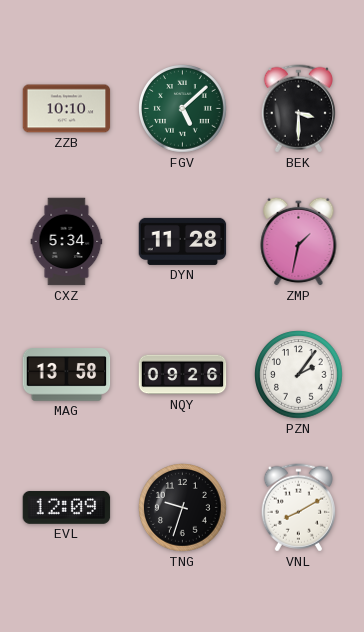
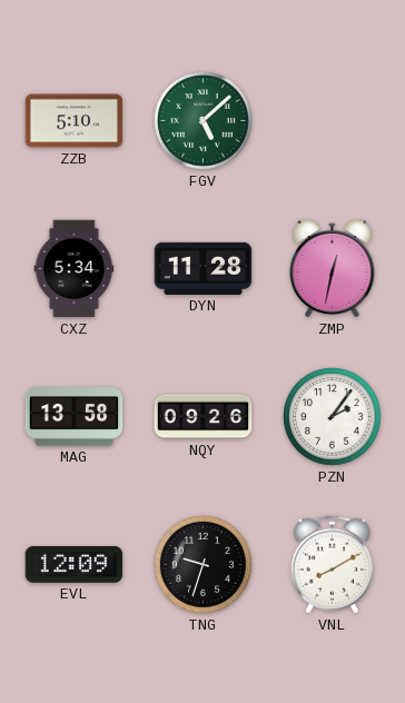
ZZB: 10:10 -> 5:10
BEK: 3:30 -> none
ZMP: 1:32 -> 12:32
